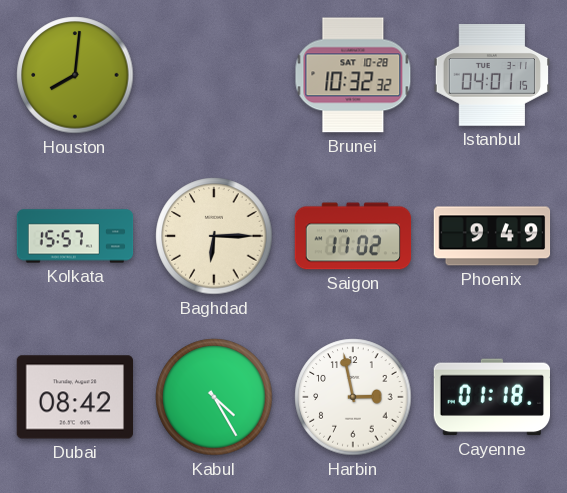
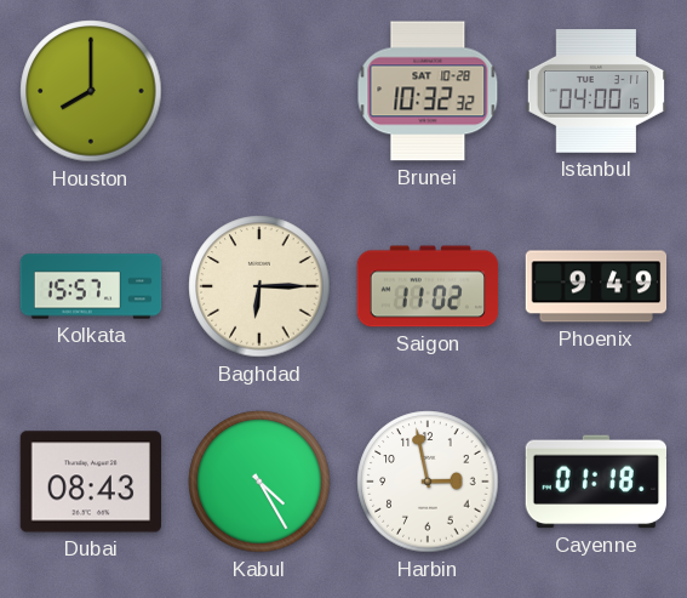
Houston: 8:01 -> 8:00
Istanbul: 04:01 -> 04:00
Dubai: 08:42 -> 08:43
